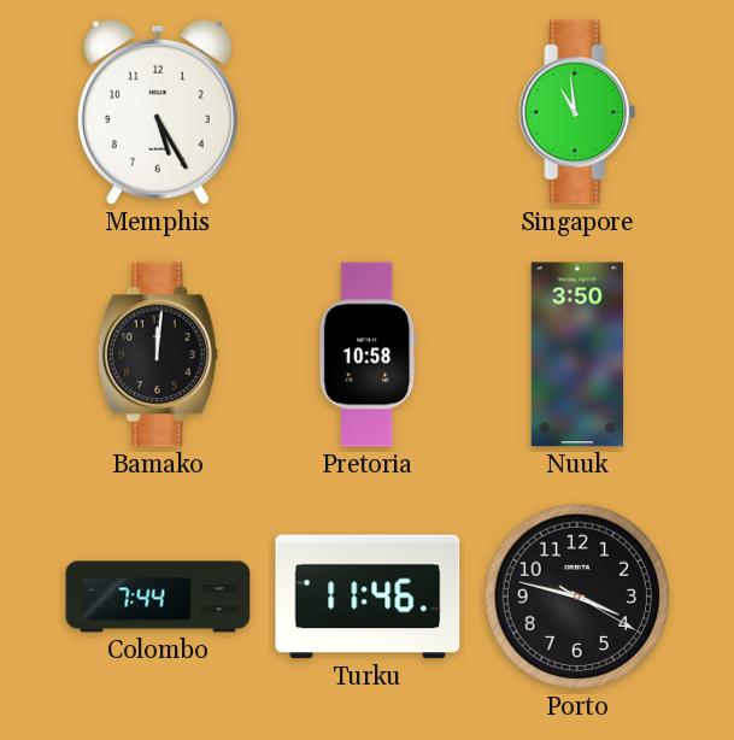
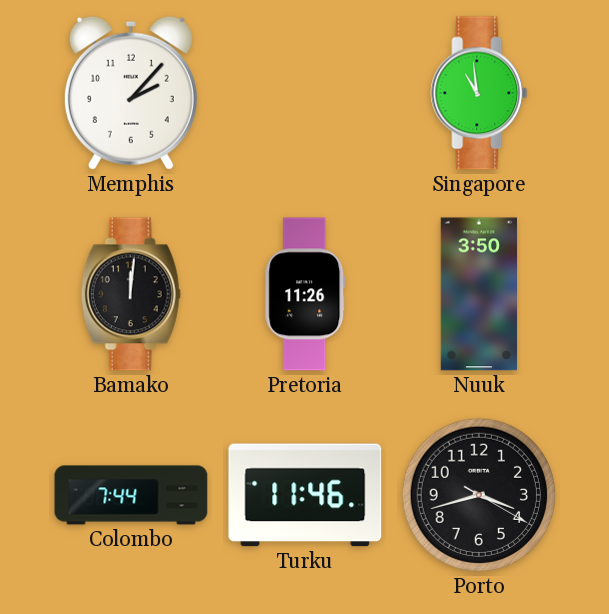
Memphis: 5:25 -> 2:07
Pretoria: 10:58 -> 11:26
Porto: 3:47 -> 3:42
